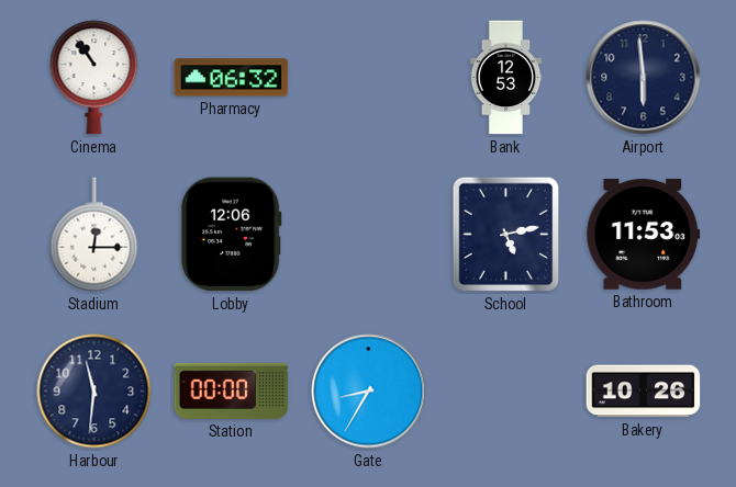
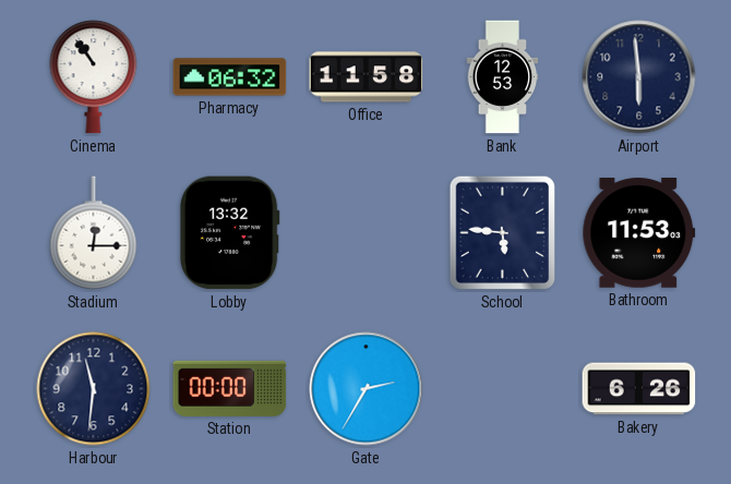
Office: none -> 11:58
Lobby: 12:06 -> 13:32
School: 5:13 -> 5:46
Gate: 8:35 -> 2:35
Bakery: 10:26 -> 6:26
